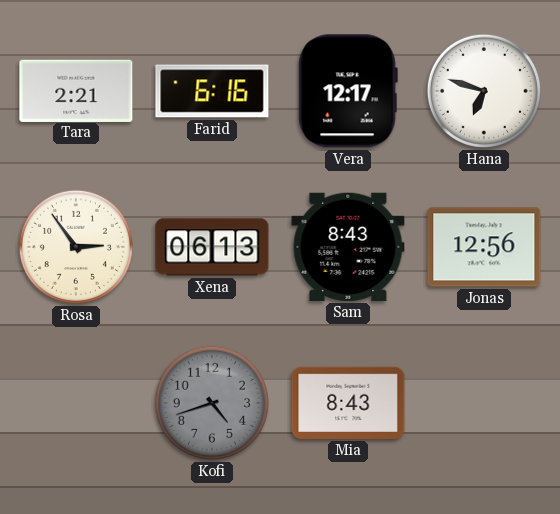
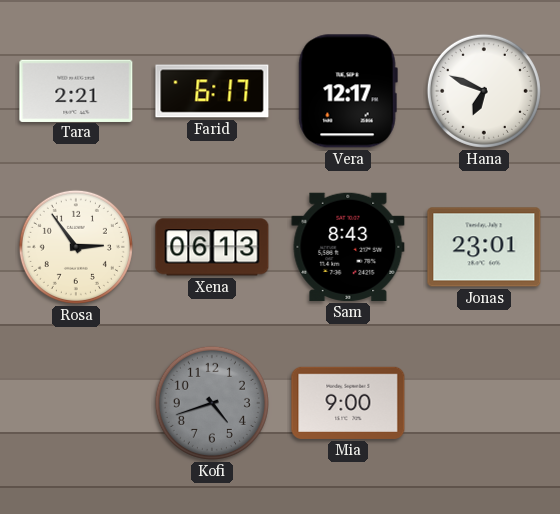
Farid: 6:16 -> 6:17
Hana: 6:48 -> 6:49
Jonas: 12:56 -> 23:01
Mia: 8:43 -> 9:00
